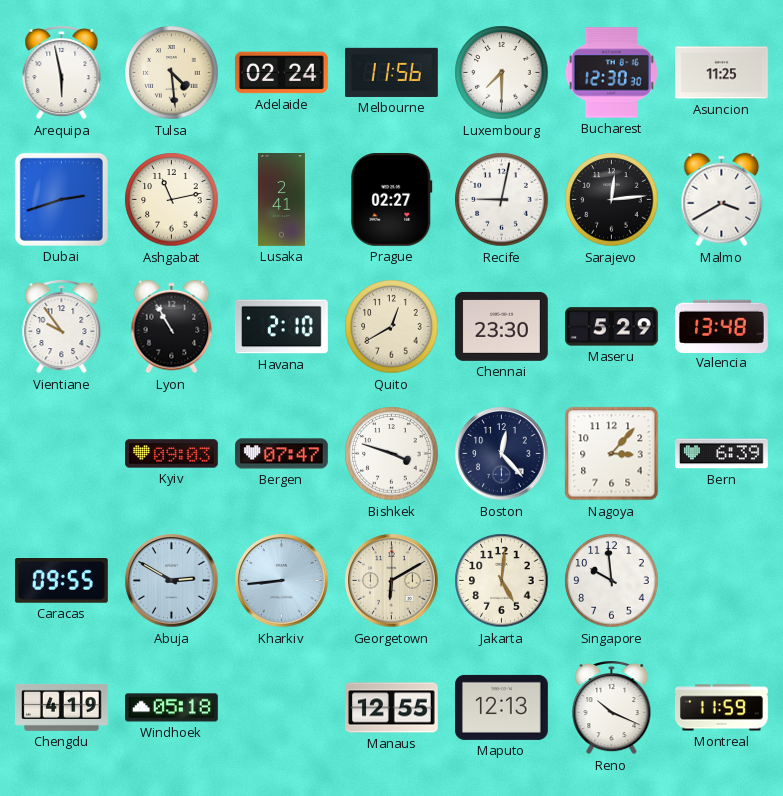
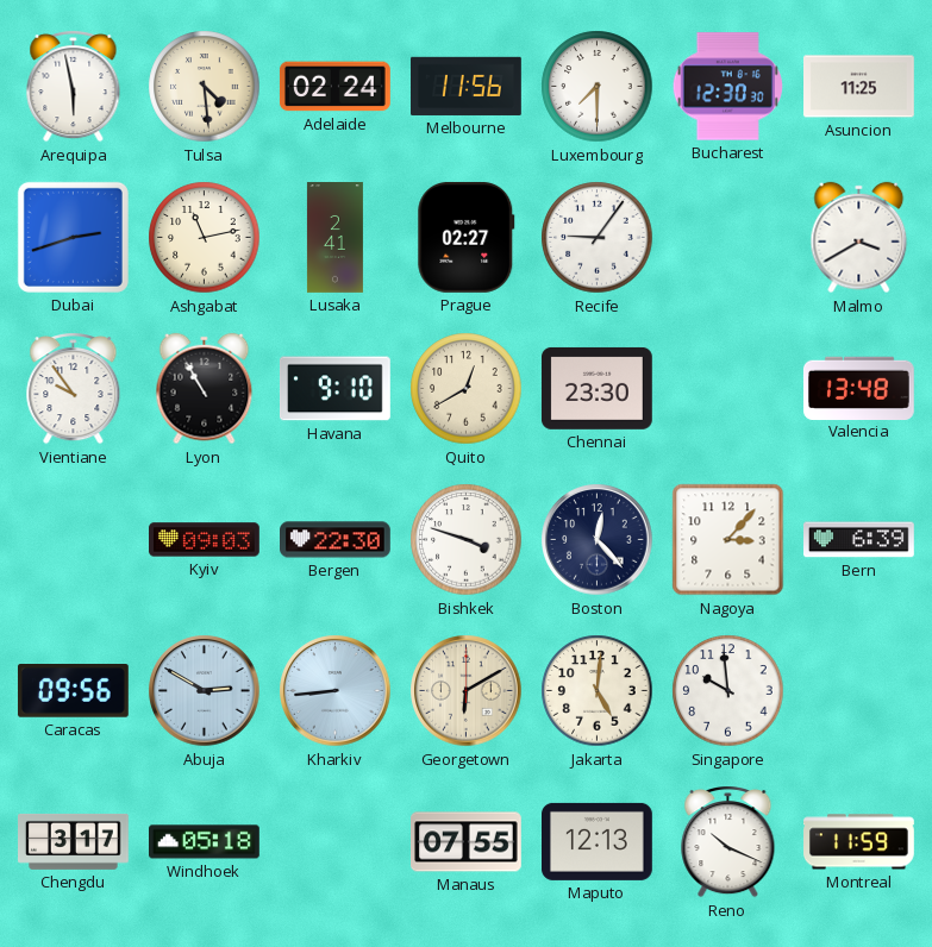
Recife: 9:02 -> 9:06
Sarajevo: 12:14 -> none
Havana: 2:10 -> 9:10
Maseru: 5:29 -> none
Bergen: 07:47 -> 22:30
Caracas: 09:55 -> 09:56
Chengdu: 4:19 -> 3:17
Manaus: 12:55 -> 07:55
